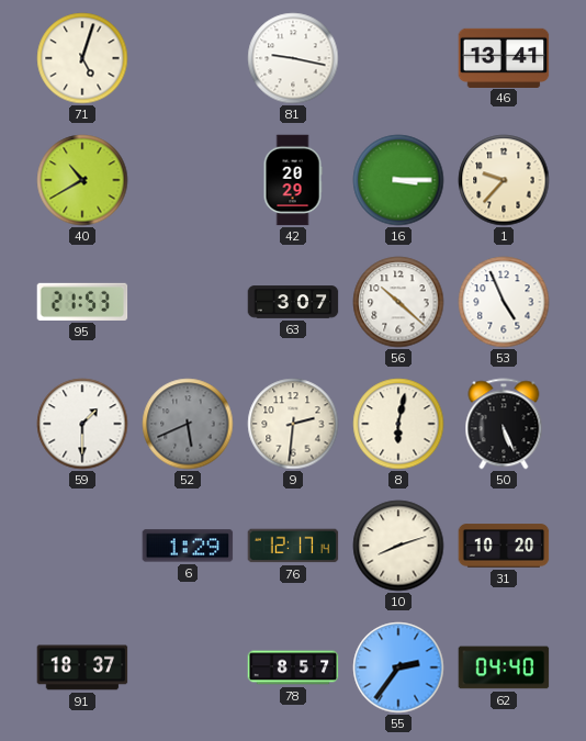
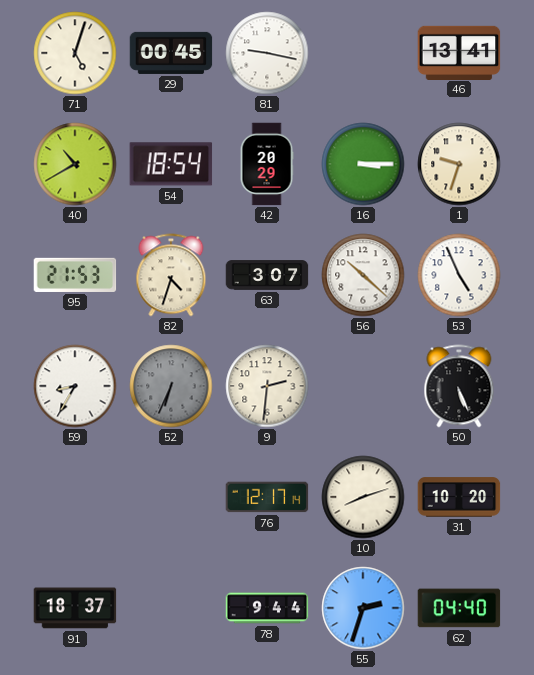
29: none -> 00:45
54: none -> 18:54
1: 9:37 -> 9:33
82: none -> 4:33
59: 1:30 -> 8:35
52: 5:41 -> 6:34
8: 6:02 -> none
6: 1:29 -> none
78: 8:57 -> 9:44
55: 2:36 -> 2:33
